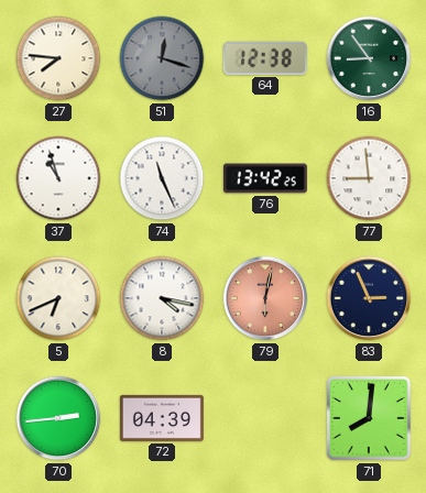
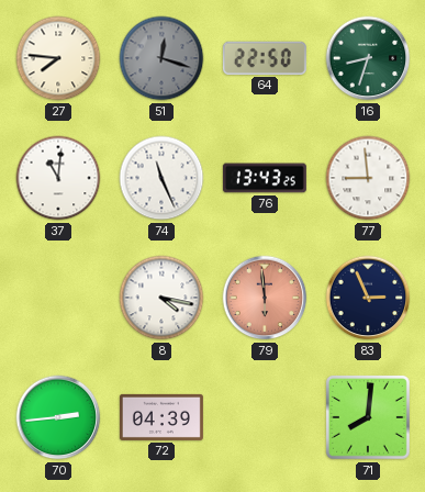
64: 12:38 -> 22:50
16: 8:54 -> 8:33
37: 10:57 -> 11:01
76: 13:42 -> 13:43
5: 6:41 -> none
79: 6:02 -> 5:59
